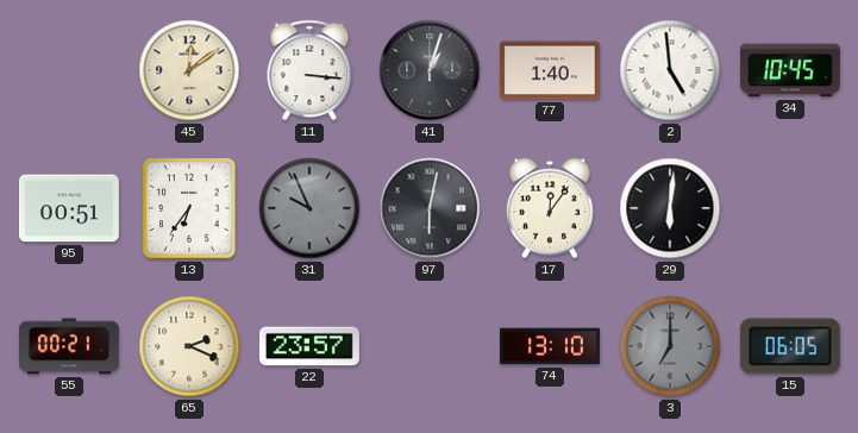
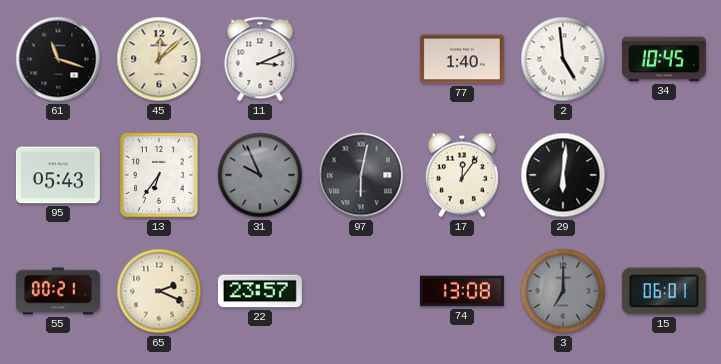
61: none -> 11:18
45: 12:09 -> 12:08
11: 3:16 -> 3:11
41: 1:03 -> none
95: 00:51 -> 05:43
74: 13:10 -> 13:08
15: 06:05 -> 06:01
